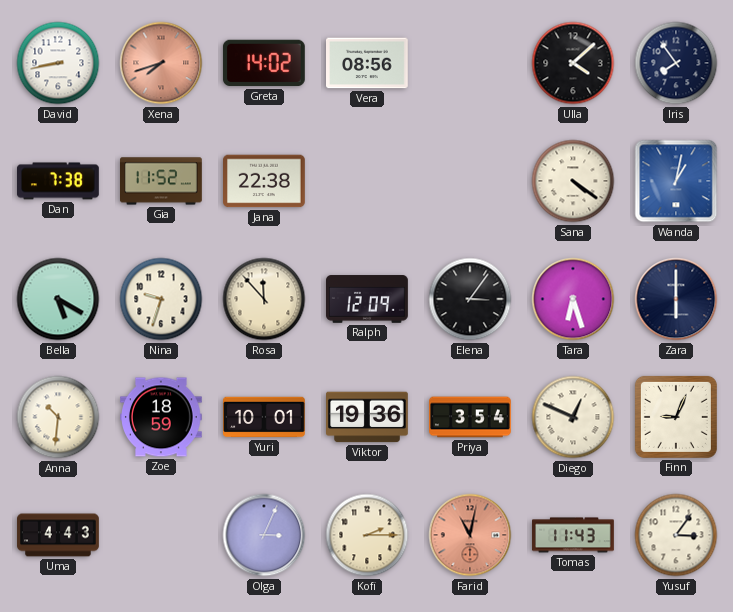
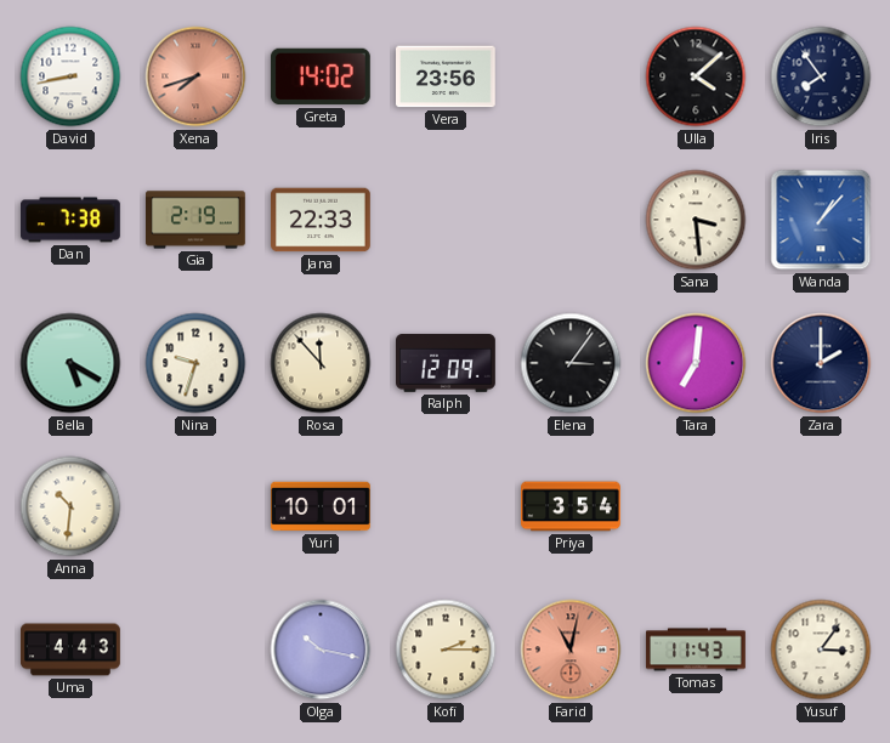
Vera: 08:56 -> 23:56
Gia: 11:52 -> 2:19
Jana: 22:38 -> 22:33
Sana: 4:21 -> 3:29
Wanda: 1:02 -> 1:07
Tara: 6:27 -> 7:01
Zara: 6:00 -> 2:00
Zoe: 18:59 -> none
Viktor: 19:36 -> none
Diego: 12:49 -> none
Finn: 9:04 -> none
Olga: 3:04 -> 10:17
